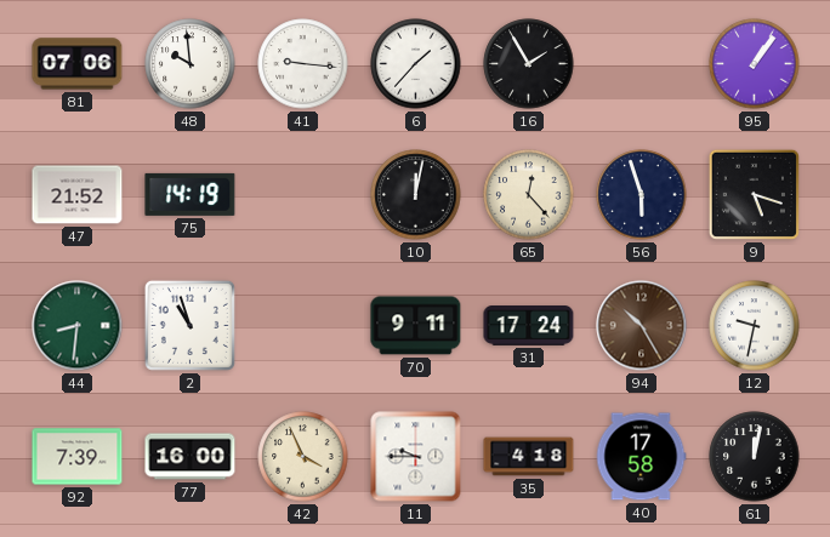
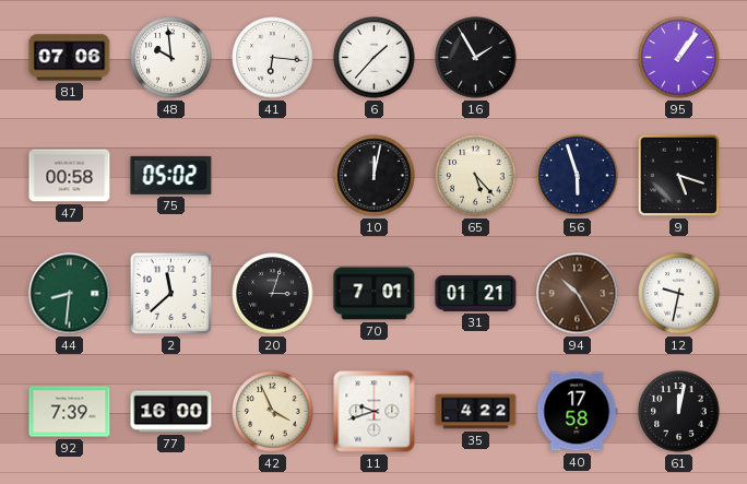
41: 9:16 -> 6:16
47: 21:52 -> 00:58
75: 14:19 -> 05:02
65: 12:23 -> 5:23
2: 10:57 -> 11:38
20: none -> 3:03
70: 9:11 -> 7:01
31: 17:24 -> 01:21
11: 9:45 -> 9:42
35: 4:18 -> 4:22
